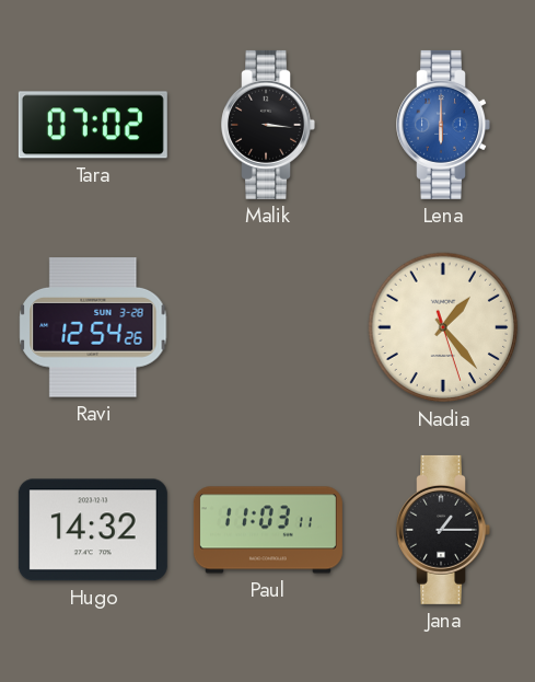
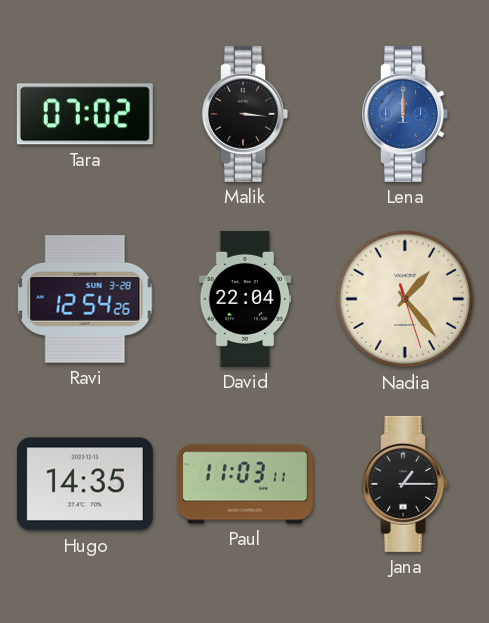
Lena: 6:00 -> 12:00
David: none -> 22:04
Hugo: 14:32 -> 14:35
